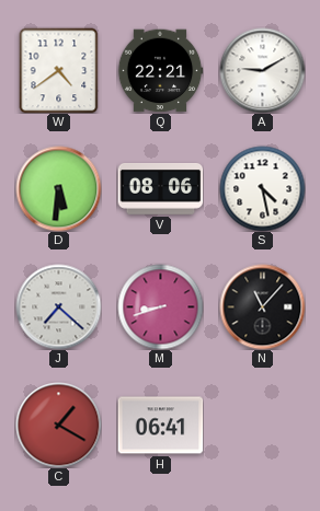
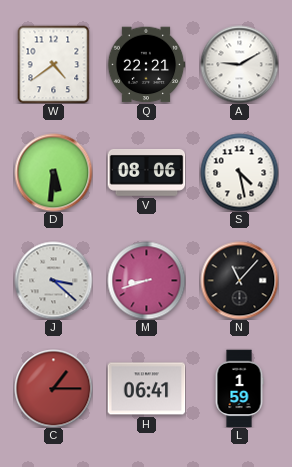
J: 7:22 -> 3:22
C: 1:20 -> 1:15
L: none -> 1:59
